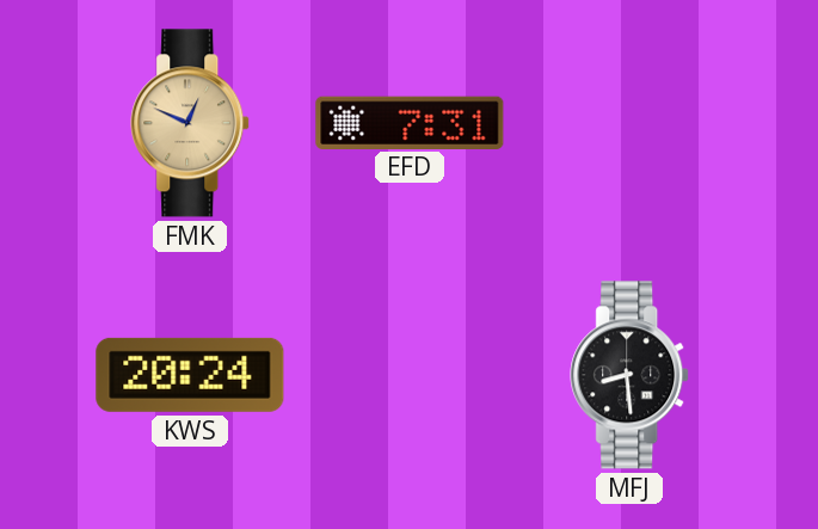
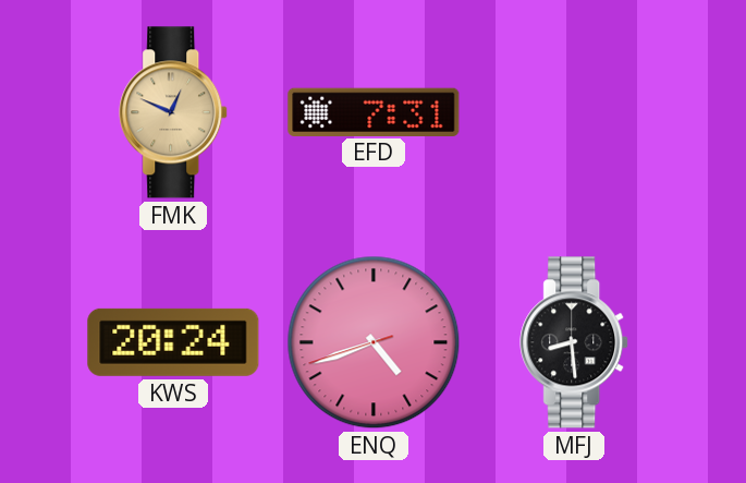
ENQ: none -> 4:41
